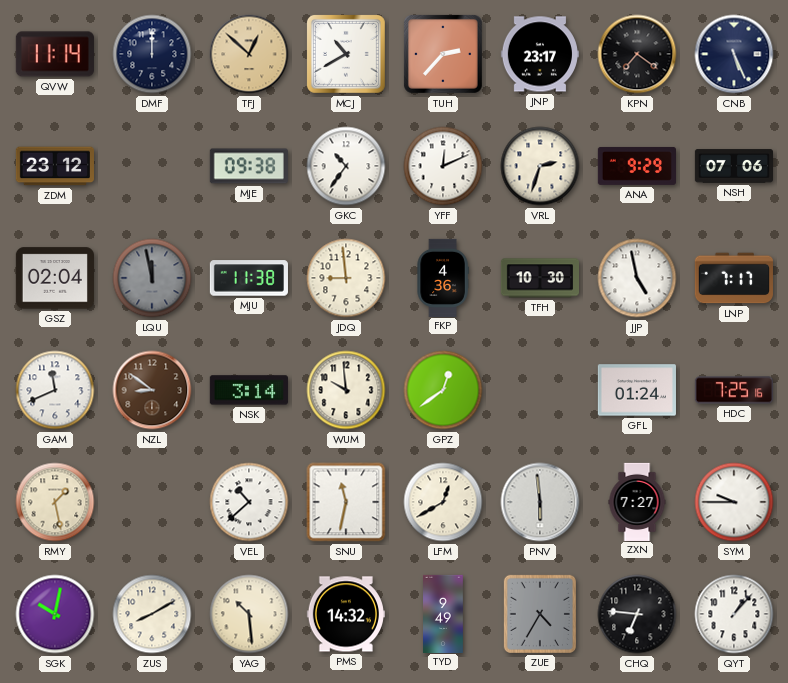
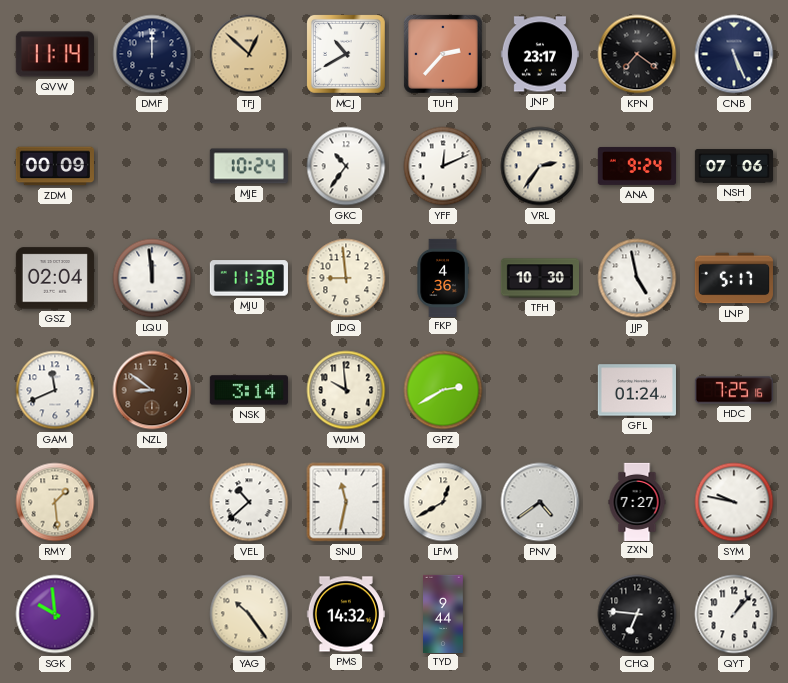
ZDM: 23:12 -> 00:09
MJE: 09:38 -> 10:24
VRL: 2:33 -> 2:36
ANA: 9:29 -> 9:24
LQU: 11:58 -> 11:59
LQU dial: grey -> white
LNP: 7:17 -> 5:17
GPZ: 12:39 -> 2:40
RMY: 1:28 -> 1:29
PNV: 5:59 -> 4:39
SYM: 9:45 -> 9:47
SGK: 10:02 -> 9:59
ZUS: 8:10 -> none
YAG: 10:29 -> 10:24
TYD: 9:49 -> 9:44
ZUE: 4:35 -> none
